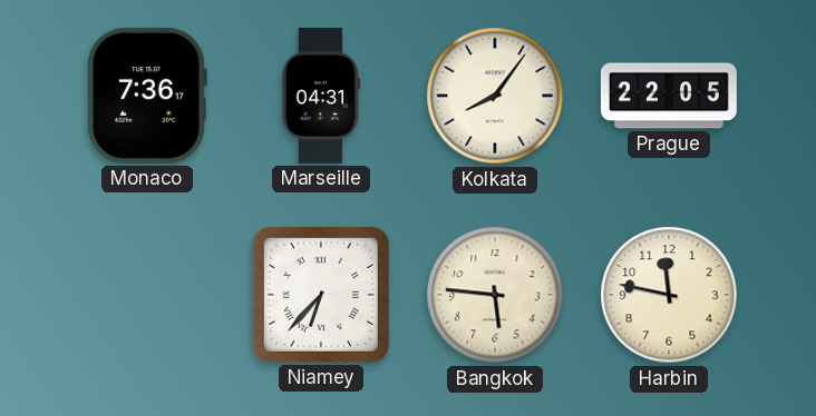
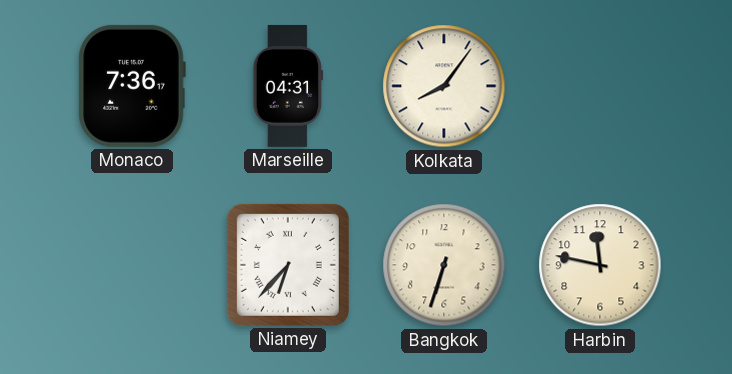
Prague: 22:05 -> none
Bangkok: 5:46 -> 6:33
